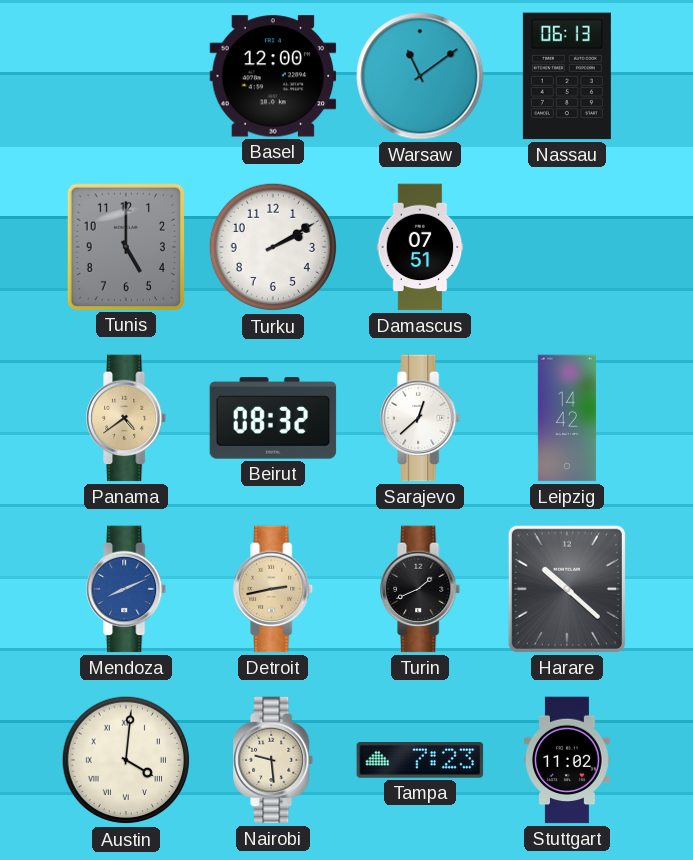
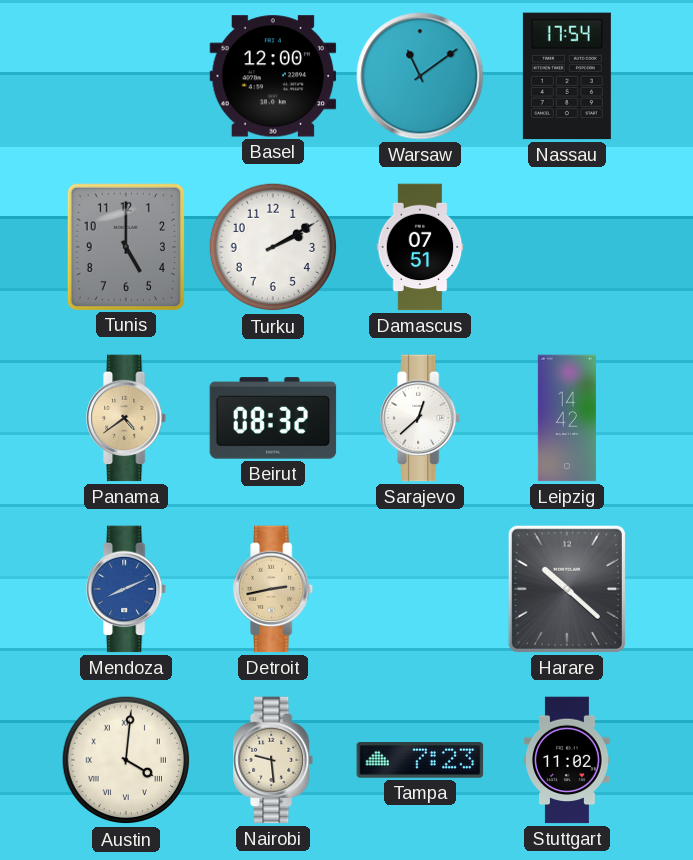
Nassau: 06:13 -> 17:54
Turin: 1:41 -> none
